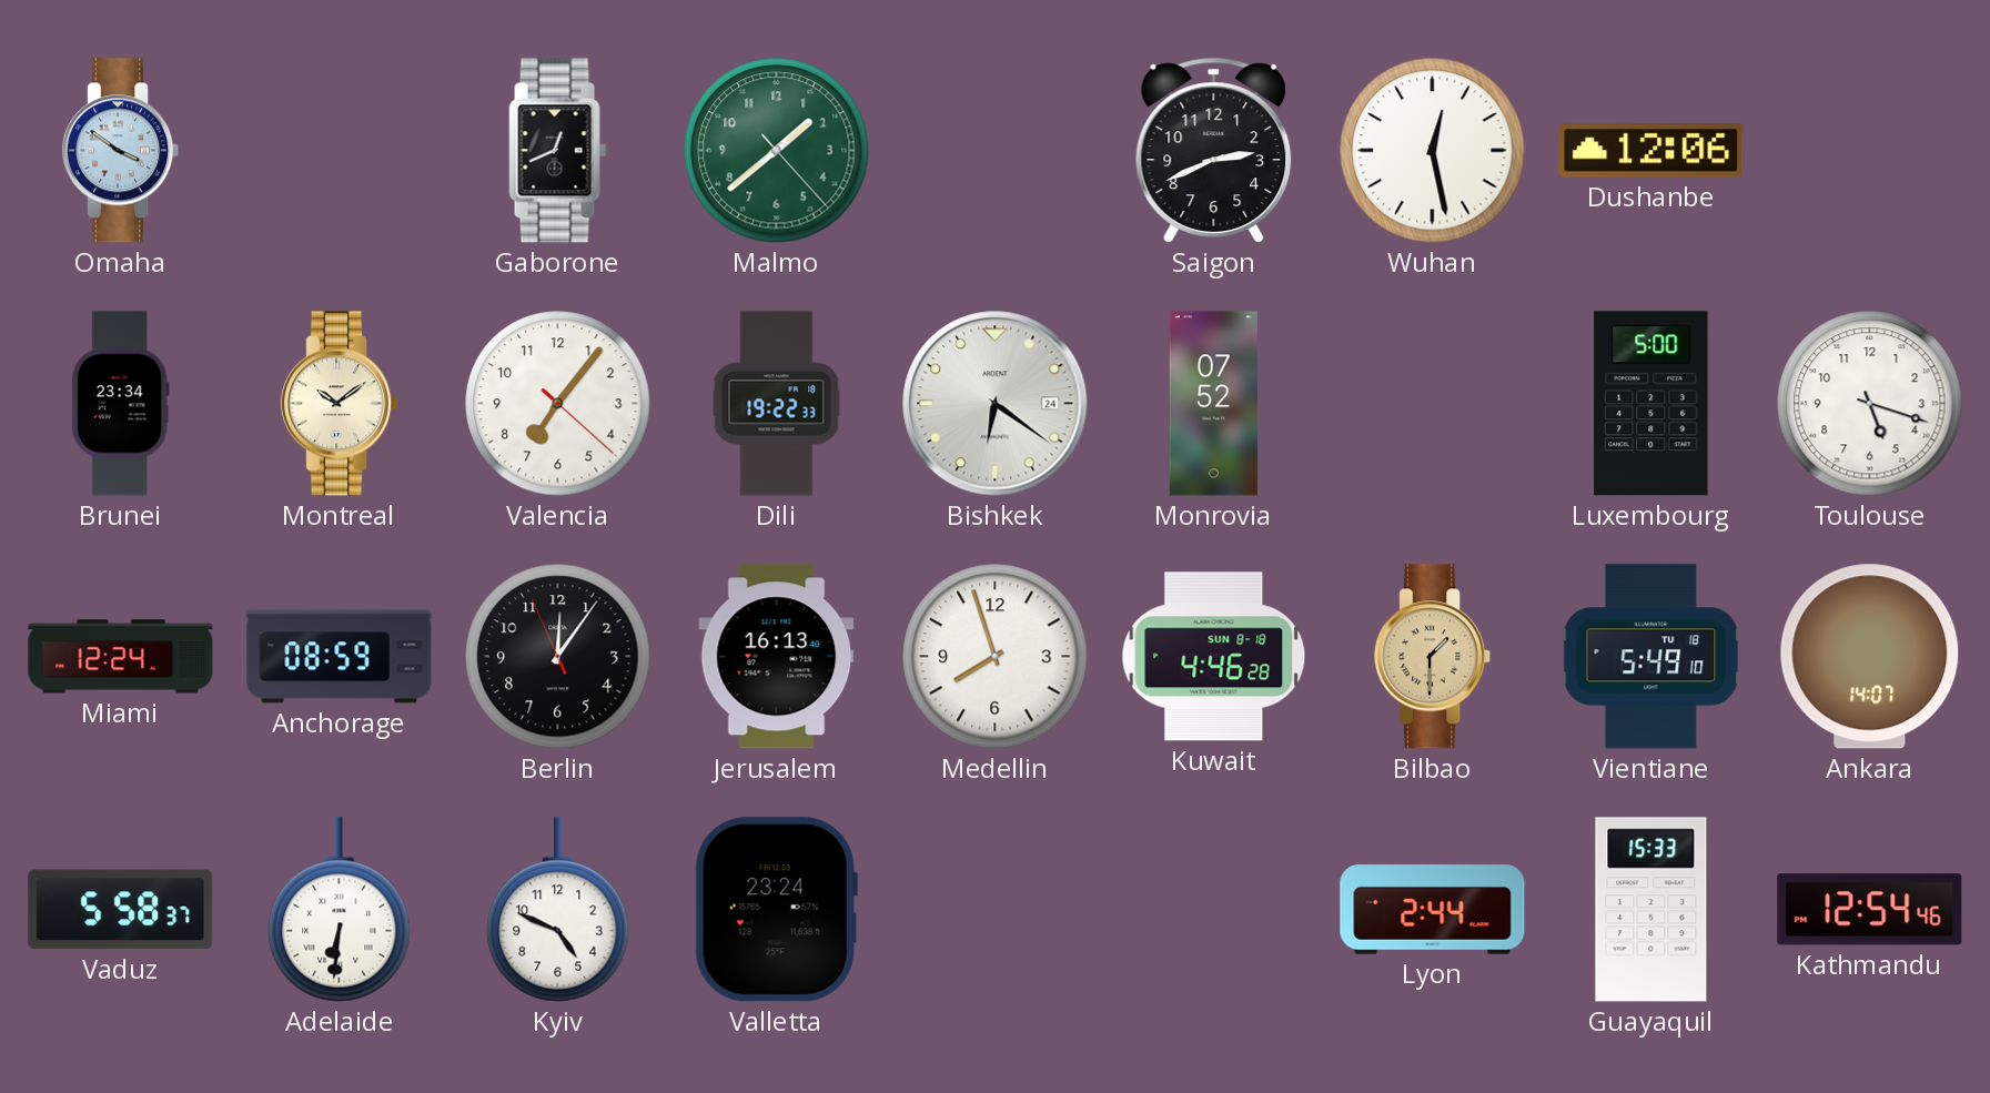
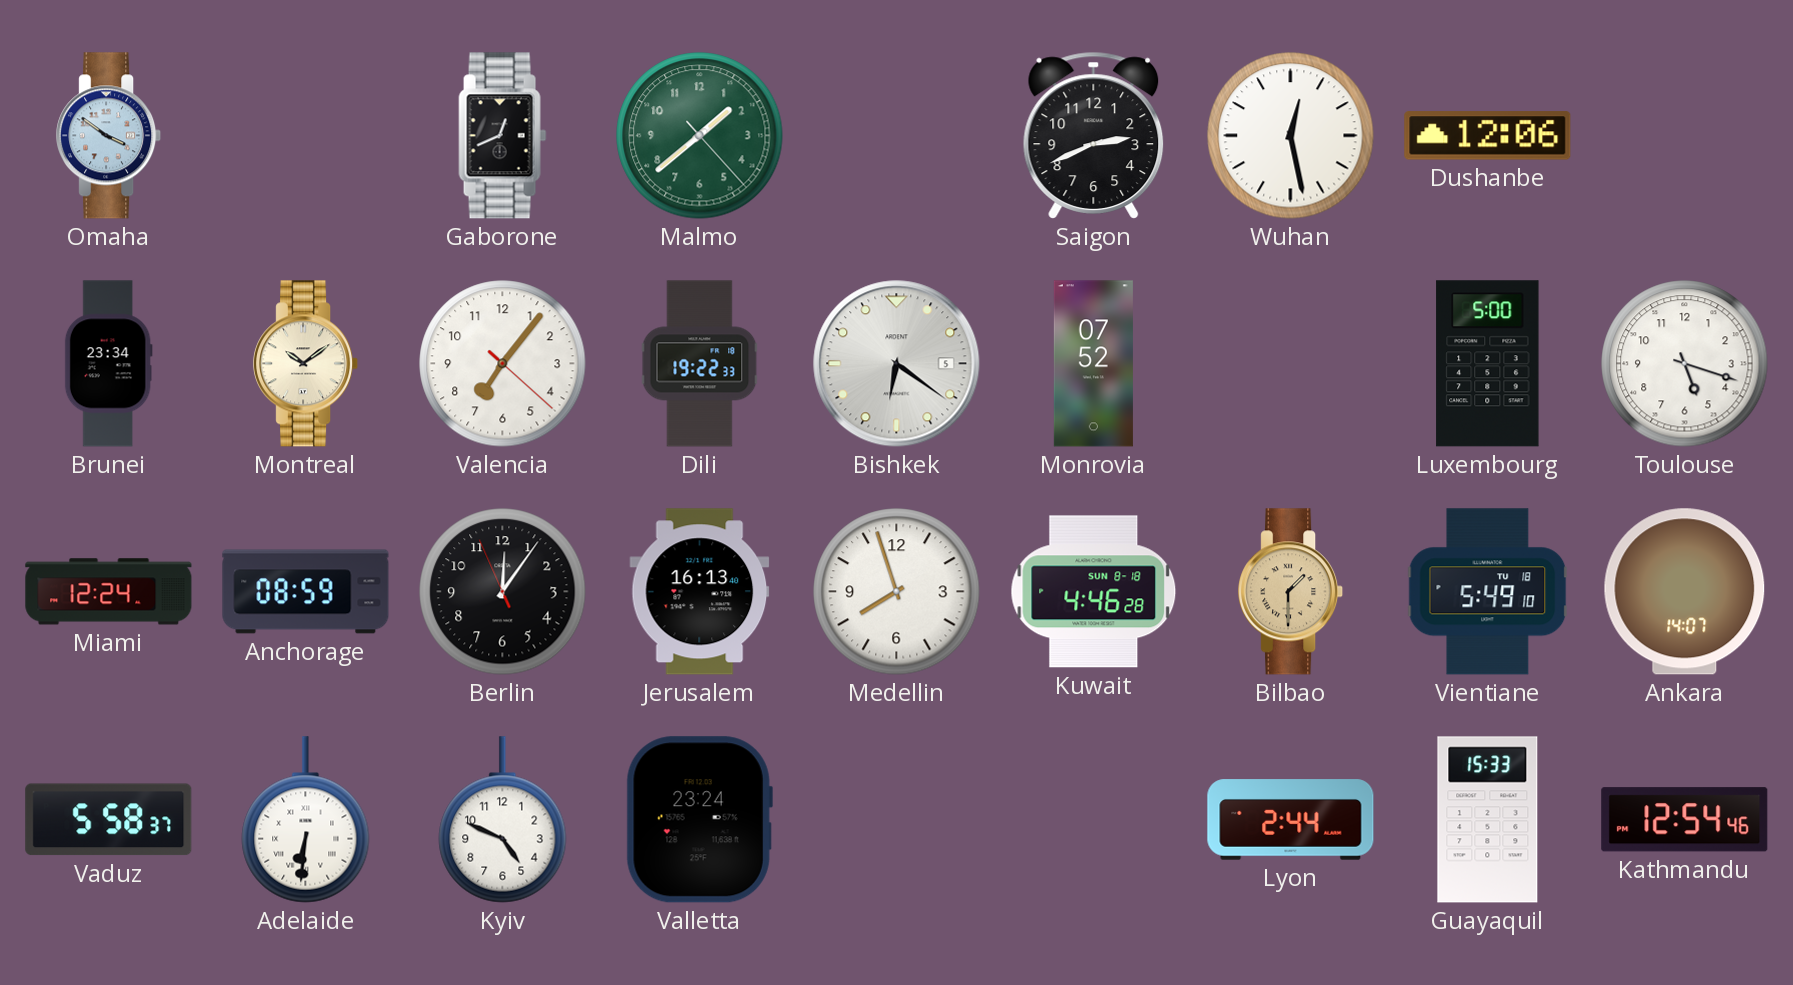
Bishkek date: 24 -> 5
